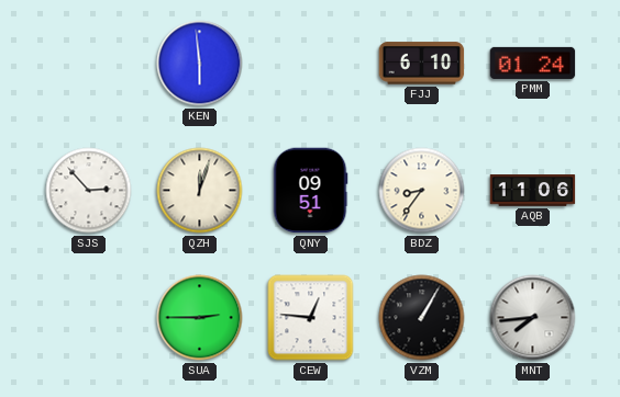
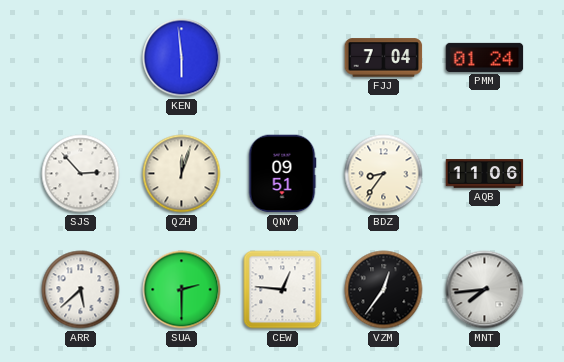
FJJ: 6:10 -> 7:04
ARR: none -> 5:38
SUA: 2:45 -> 2:30
VZM: 1:05 -> 12:36
